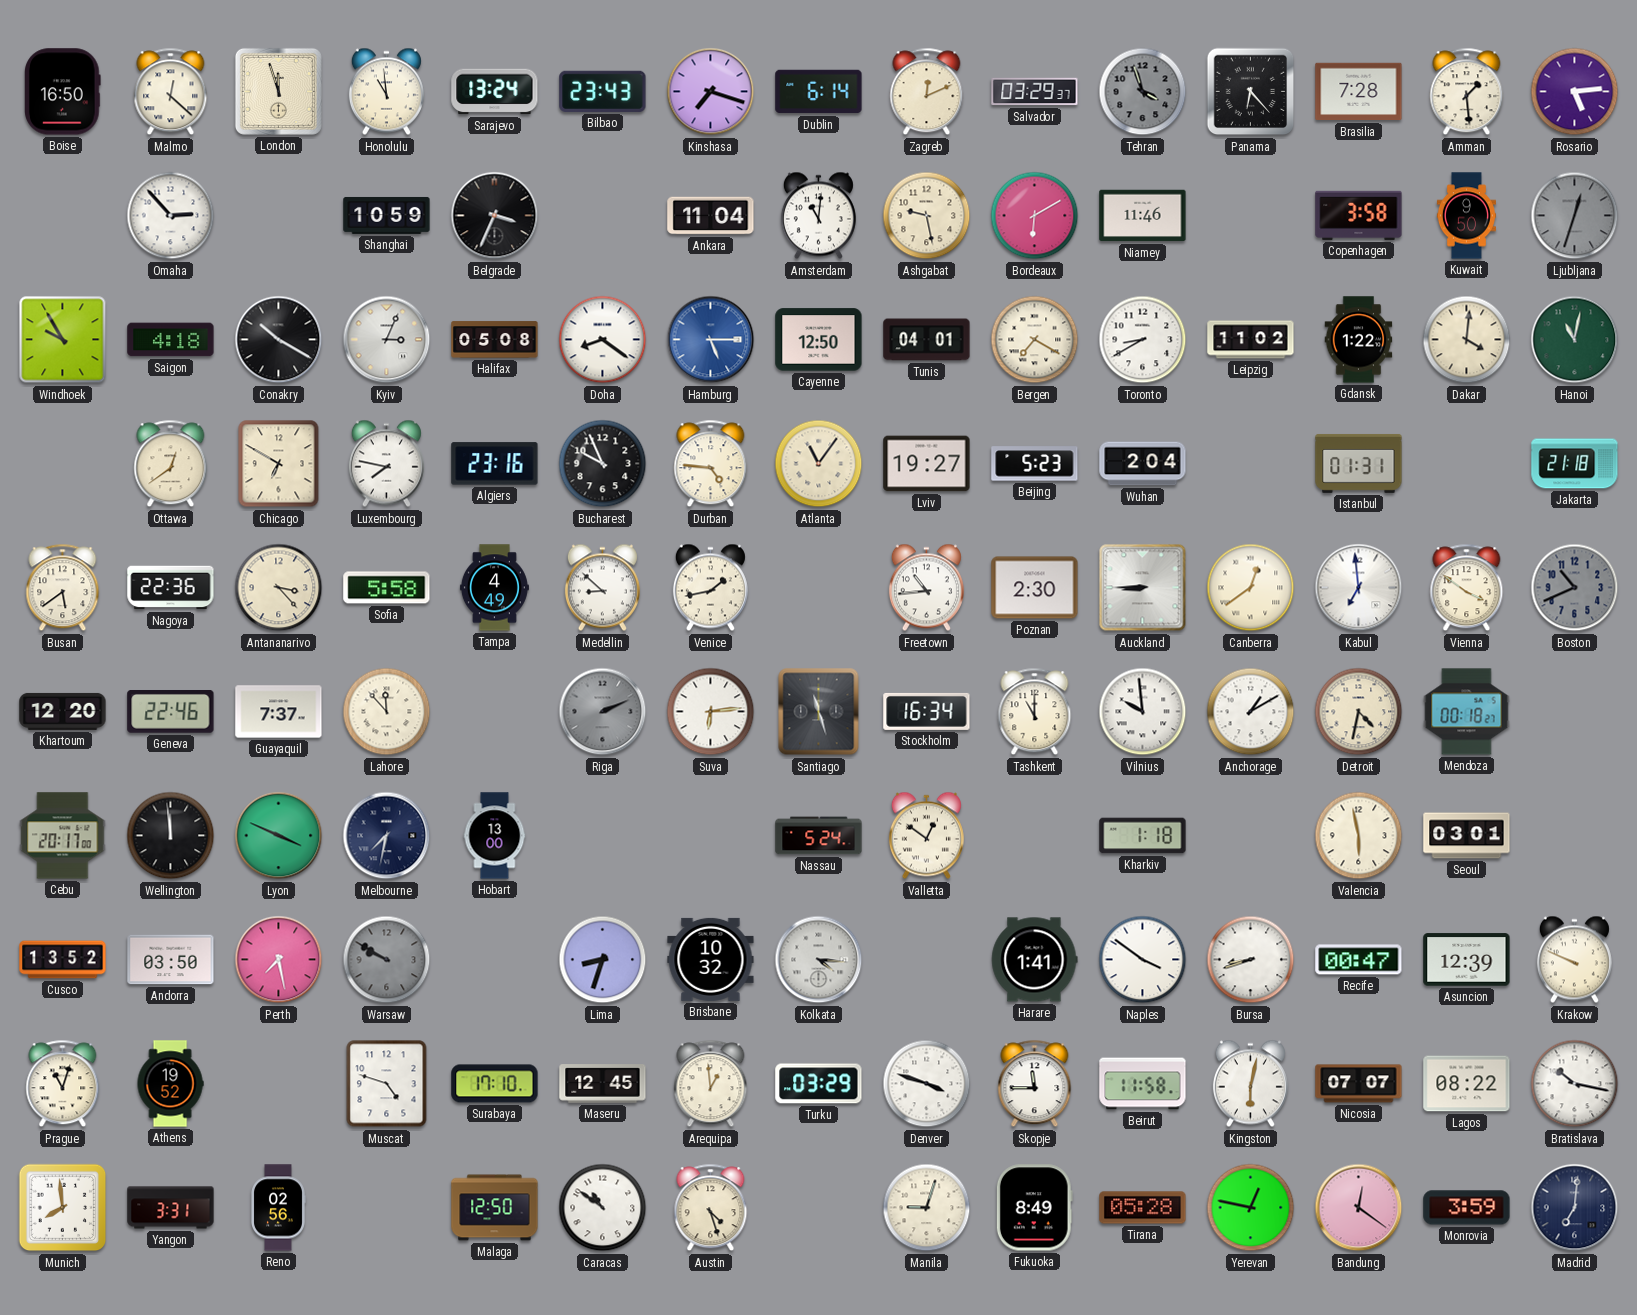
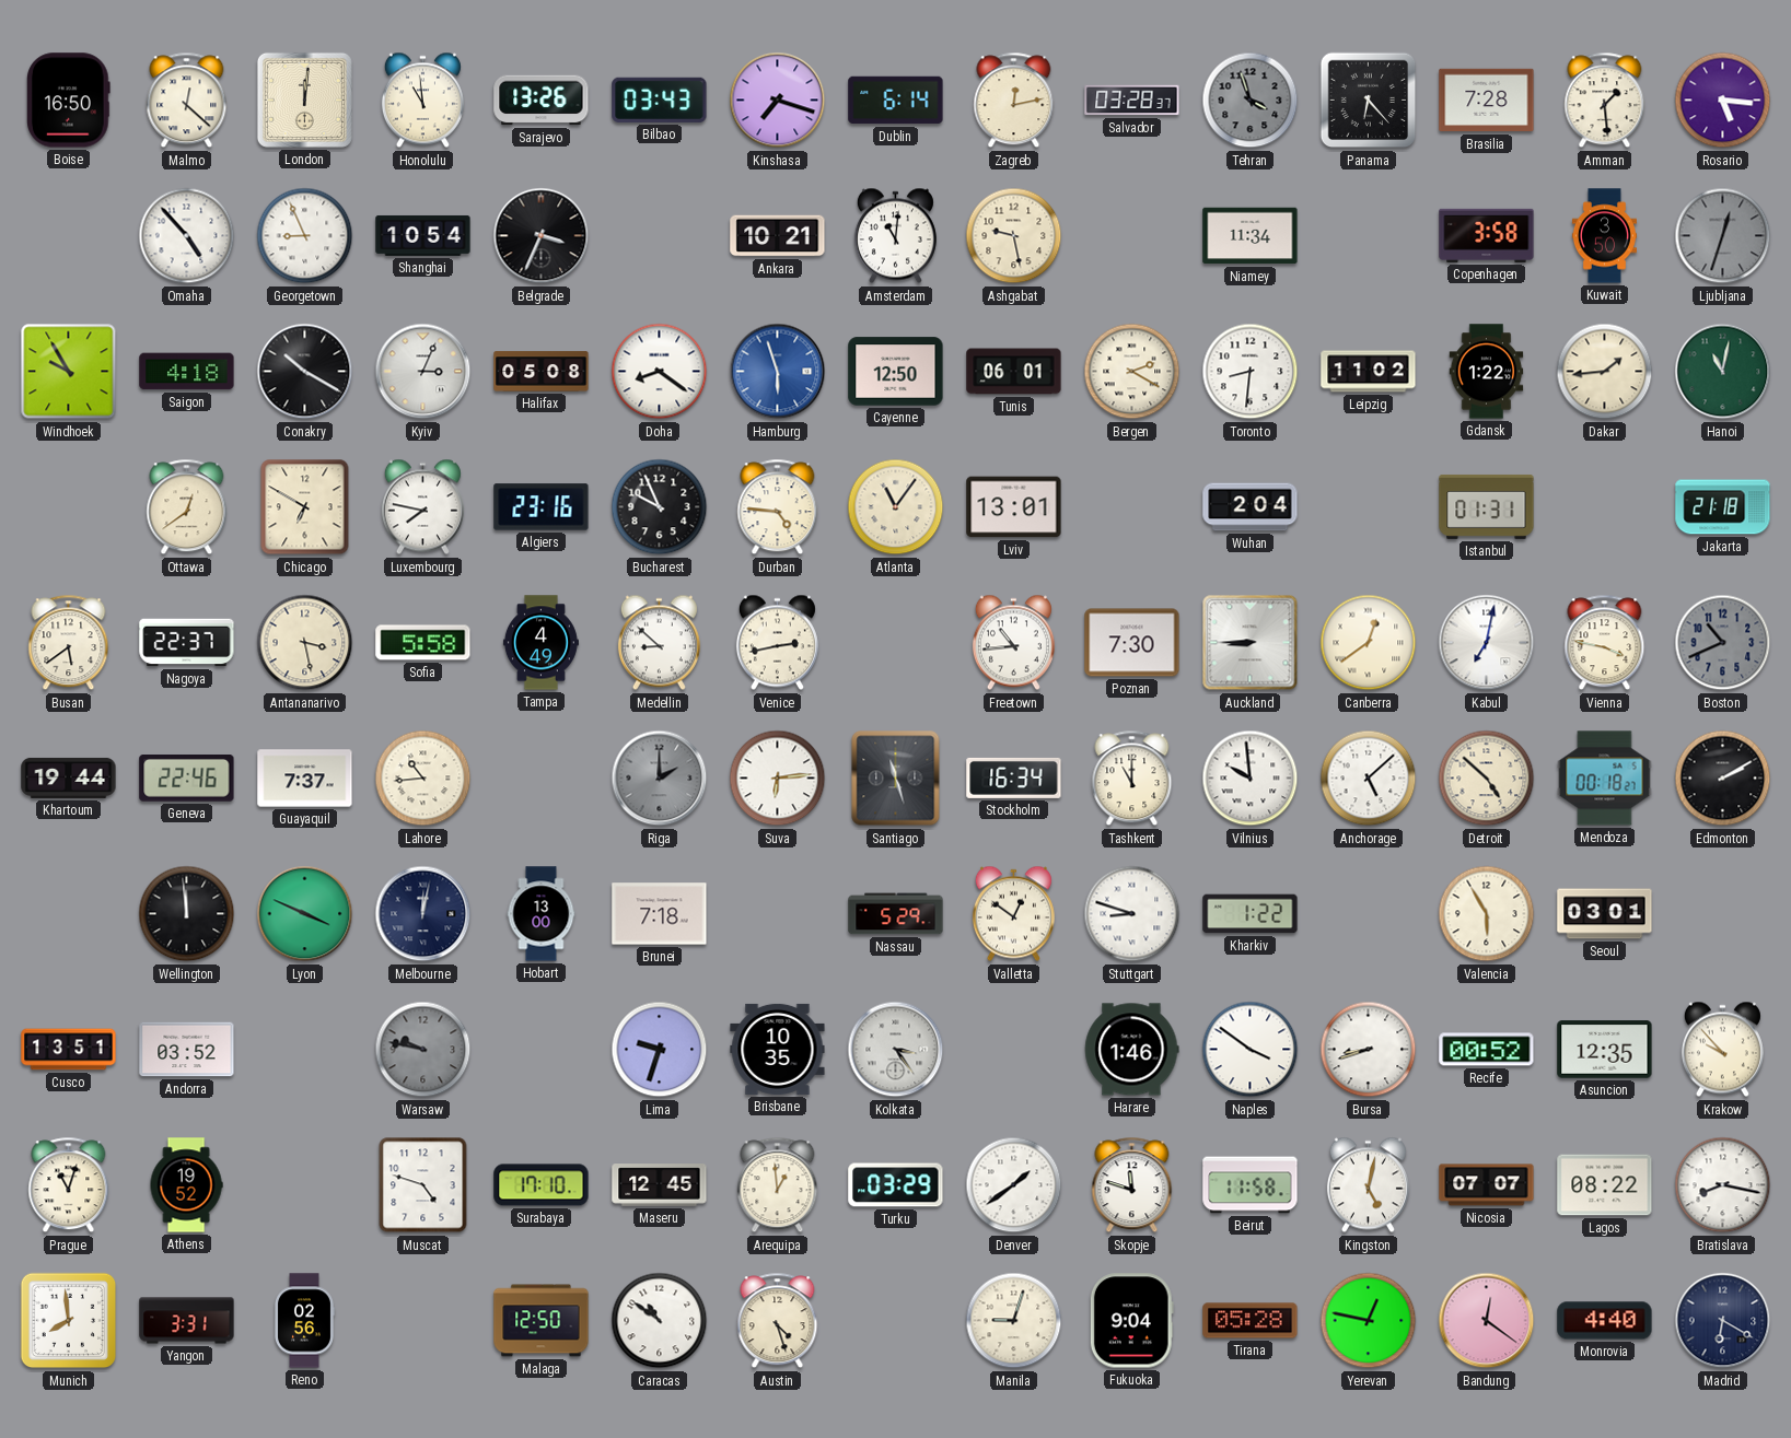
London: 11:57 -> 12:01
Sarajevo: 13:24 -> 13:26
Bilbao: 23:43 -> 03:43
Zagreb: 12:11 -> 12:13
Salvador: 03:29 -> 03:28
Rosario: 5:14 -> 5:16
Omaha: 2:53 -> 4:53
Georgetown: none -> 8:56
Shanghai: 10:59 -> 10:54
Ankara: 11:04 -> 10:21
Bordeaux: 6:10 -> none
Niamey: 11:46 -> 11:34
Kuwait: 9:50 -> 3:50
Hamburg: 5:15 -> 5:57
Tunis: 04:01 -> 06:01
Bergen: 7:20 -> 2:20
Toronto: 8:40 -> 8:31
Dakar: 4:01 -> 1:44
Lviv: 19:27 -> 13:01
Beijing: 5:23 -> none
Nagoya: 22:36 -> 22:37
Antananarivo: 3:23 -> 3:28
Venice: 1:43 -> 2:43
Poznan: 2:30 -> 7:30
Kabul: 6:59 -> 7:02
Vienna: 3:51 -> 3:47
Khartoum: 12:20 -> 19:44
Lahore: 11:53 -> 10:44
Riga: 2:11 -> 2:00
Anchorage: 1:10 -> 5:08
Detroit: 4:32 -> 4:52
Edmonton: none -> 2:10
Cebu: 20:17 -> none
Melbourne: 7:32 -> 12:02
Brunei: none -> 7:18
Nassau: 5:24 -> 5:29
Stuttgart: none -> 8:48
Kharkiv: 1:18 -> 1:22
Valencia: 5:58 -> 5:55
Cusco: 13:52 -> 13:51
Andorra: 03:50 -> 03:52
Perth: 7:28 -> none
Warsaw: 9:50 -> 9:47
Lima: 8:33 -> 9:33
Brisbane: 10:32 -> 10:35
Kolkata: 4:16 -> 3:24
Harare: 1:41 -> 1:46
Recife: 00:47 -> 00:52
Asuncion: 12:39 -> 12:35
Krakow: 9:49 -> 9:53
Denver: 3:48 -> 1:39
Skopje: 11:45 -> 11:48
Kingston: 6:02 -> 5:02
Bratislava: 10:17 -> 8:17
Fukuoka: 8:49 -> 9:04
Monrovia: 3:59 -> 4:40
Madrid: 7:01 -> 6:20
